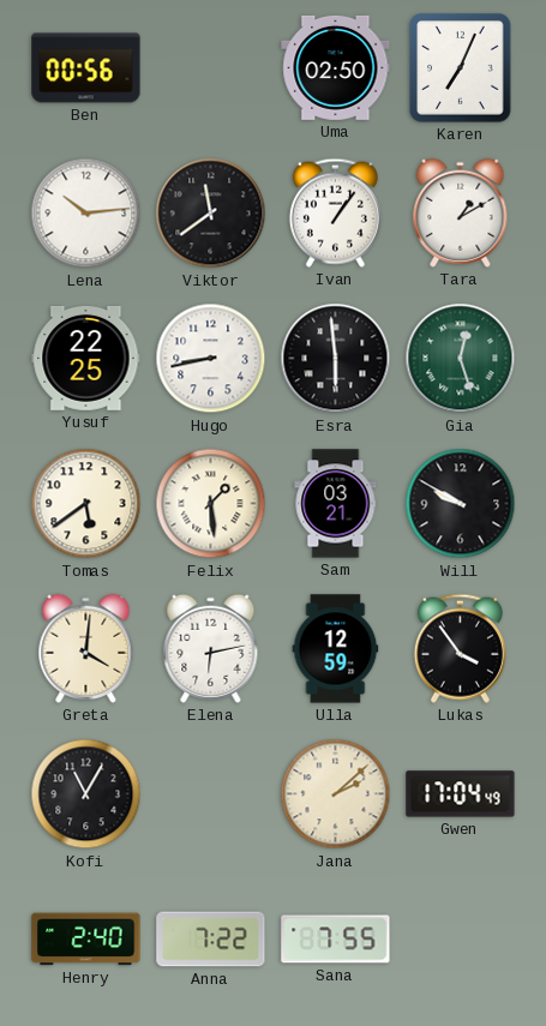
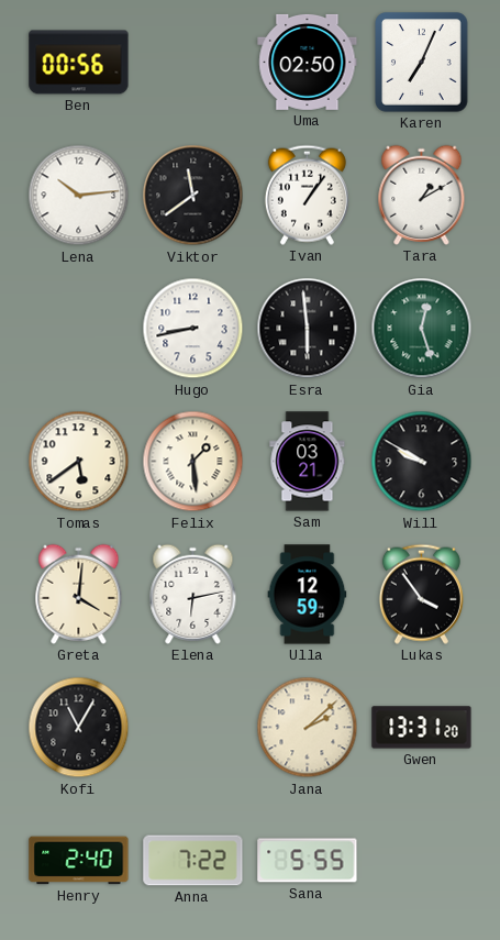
Yusuf: 22:25 -> none
Gwen: 17:04 -> 13:31
Sana: 7:55 -> 5:55
